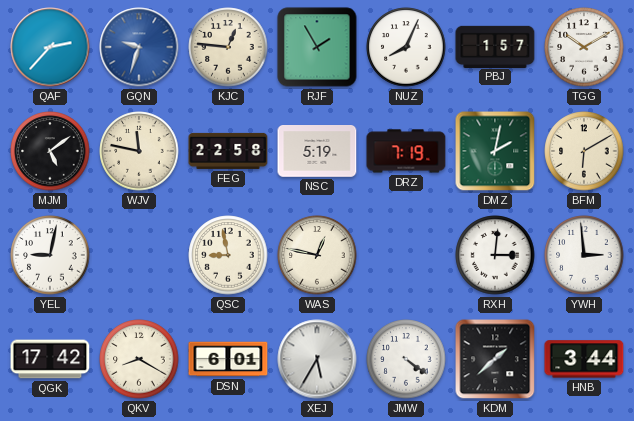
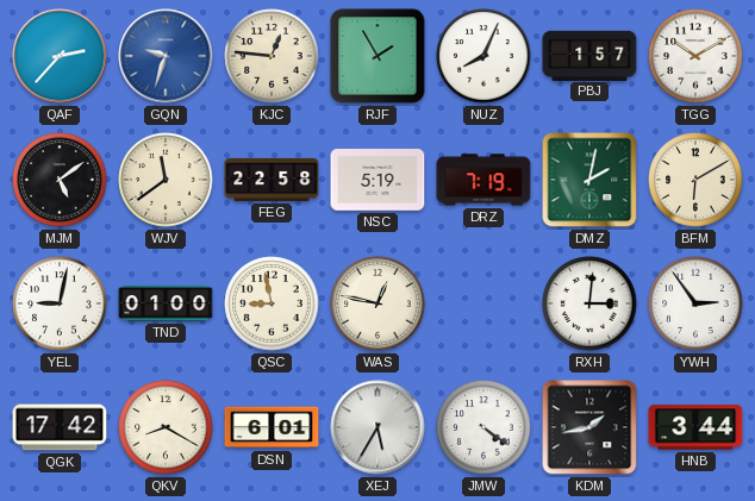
WJV: 11:47 -> 11:39
TND: none -> 01:00
YWH: 2:59 -> 2:54
KDM: 1:38 -> 1:43
